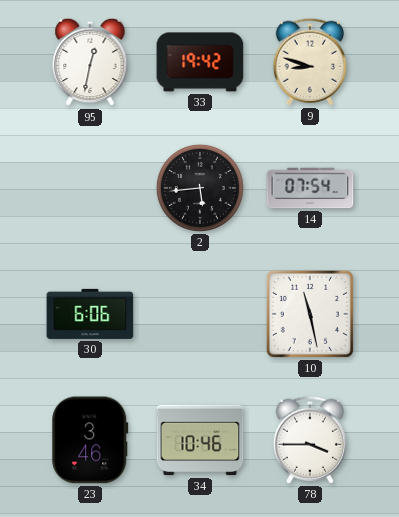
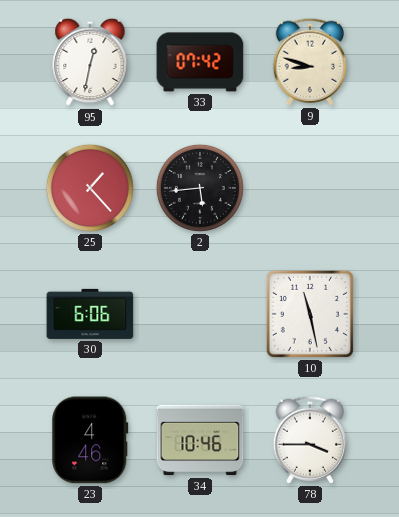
33: 19:42 -> 07:42
25: none -> 1:23
14: 07:54 -> none
23: 3:46 -> 4:46
